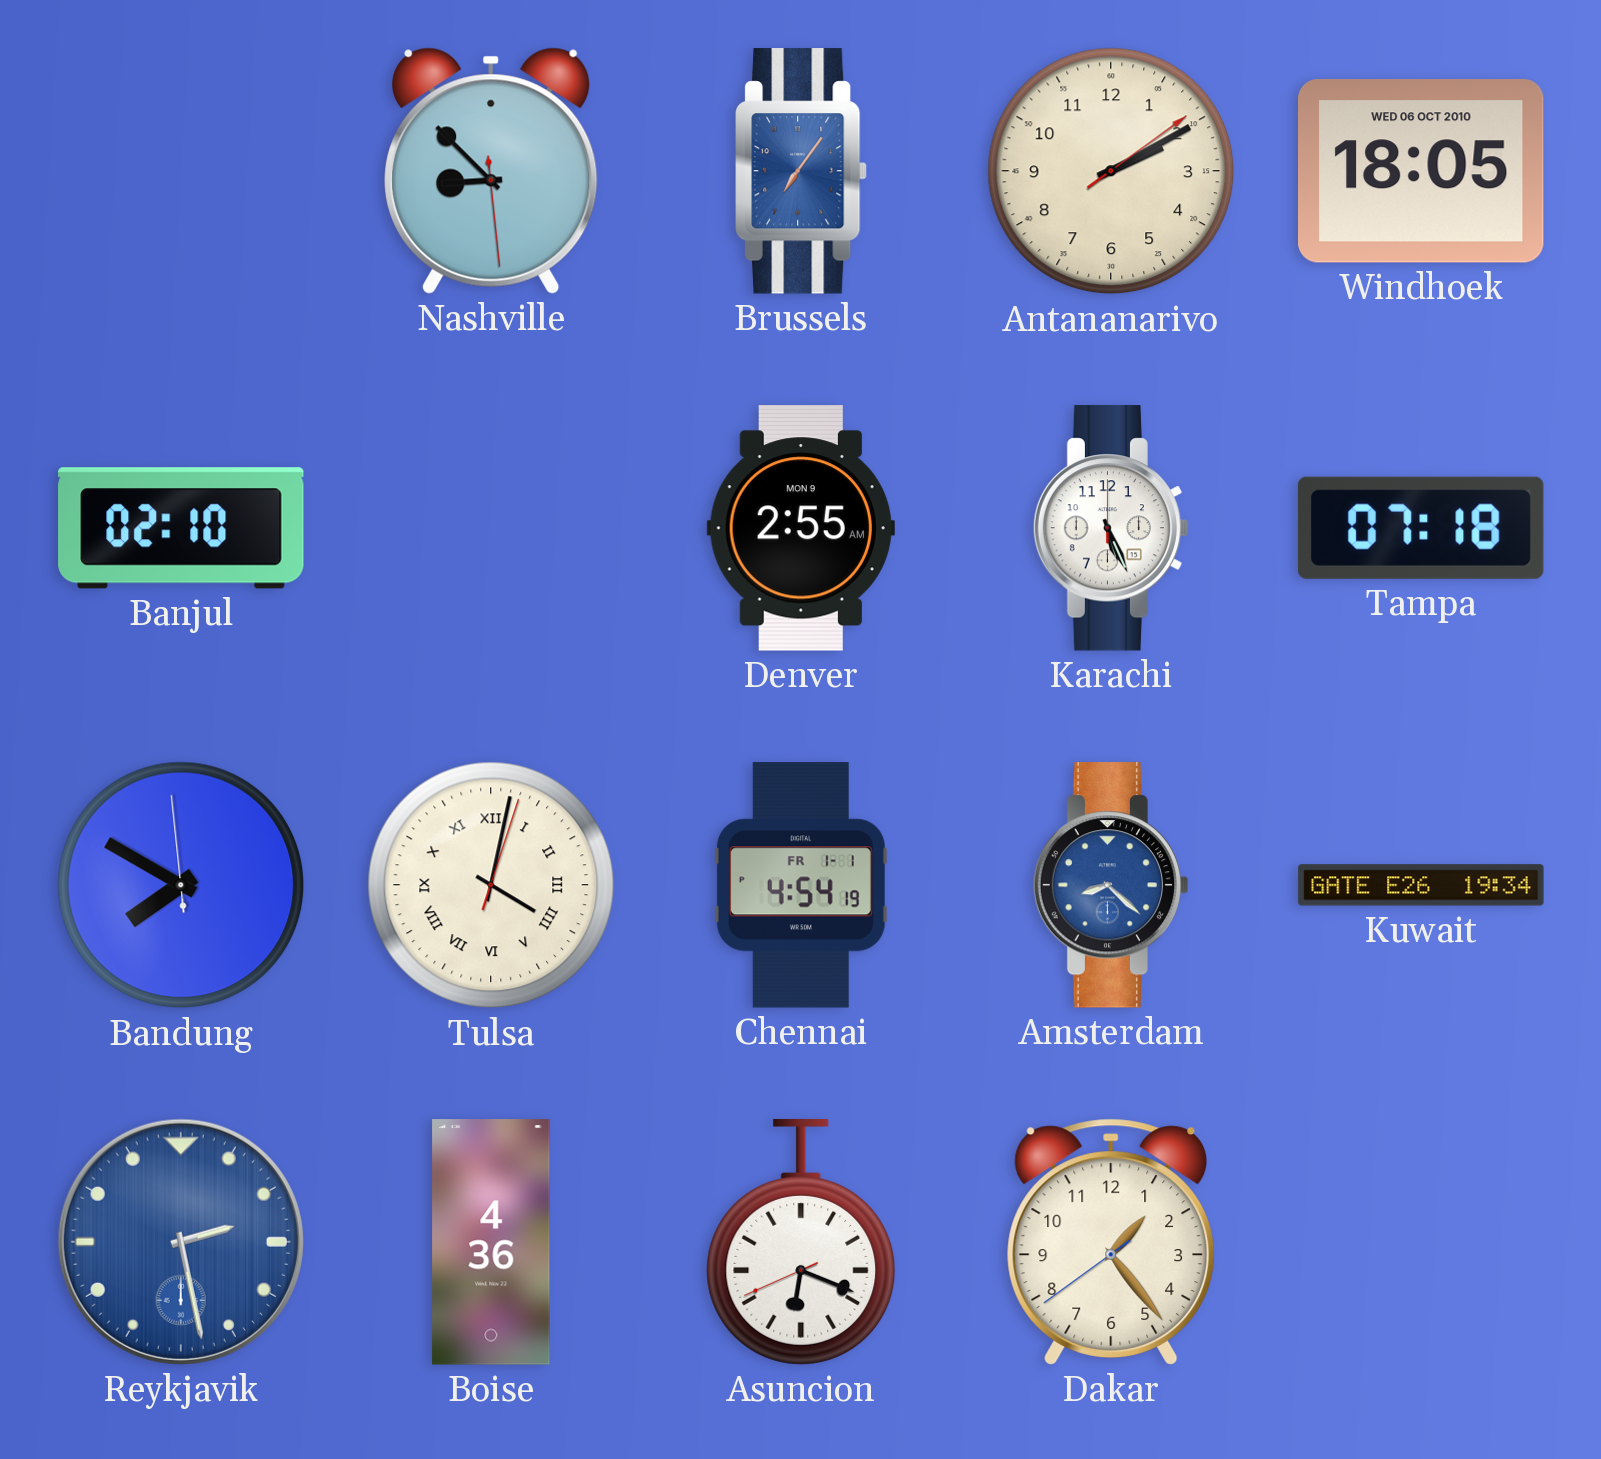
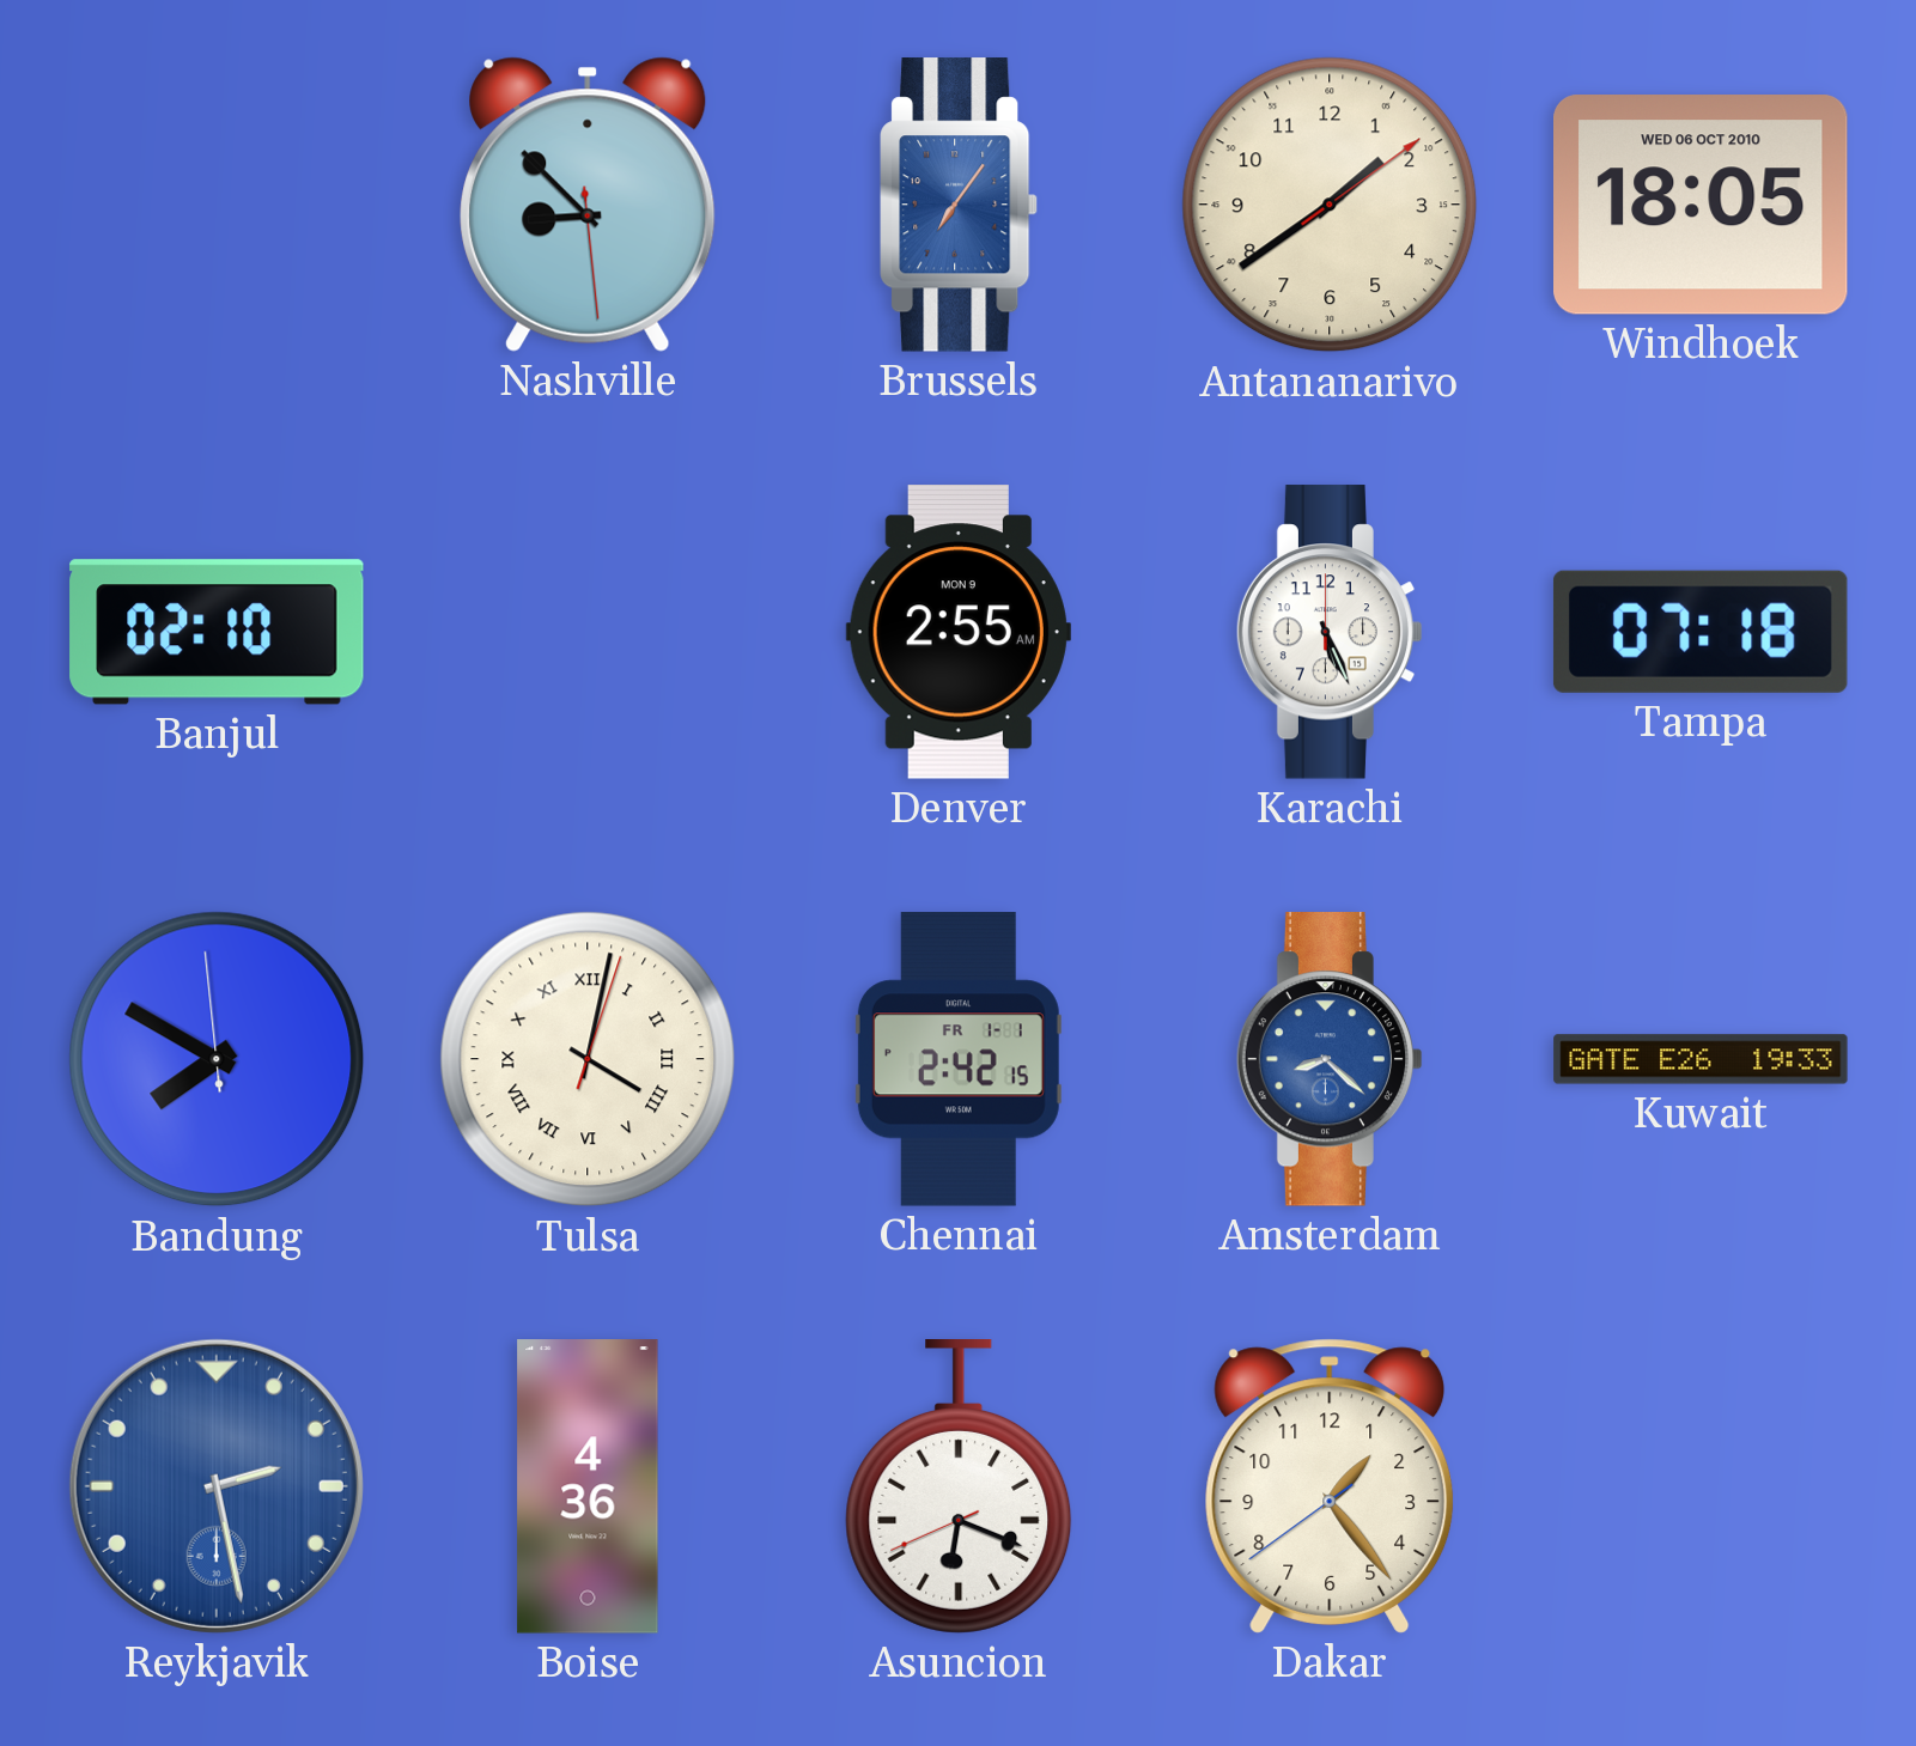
Antananarivo: 2:10 -> 1:39
Chennai: 4:54 -> 2:42
Kuwait: 19:34 -> 19:33
